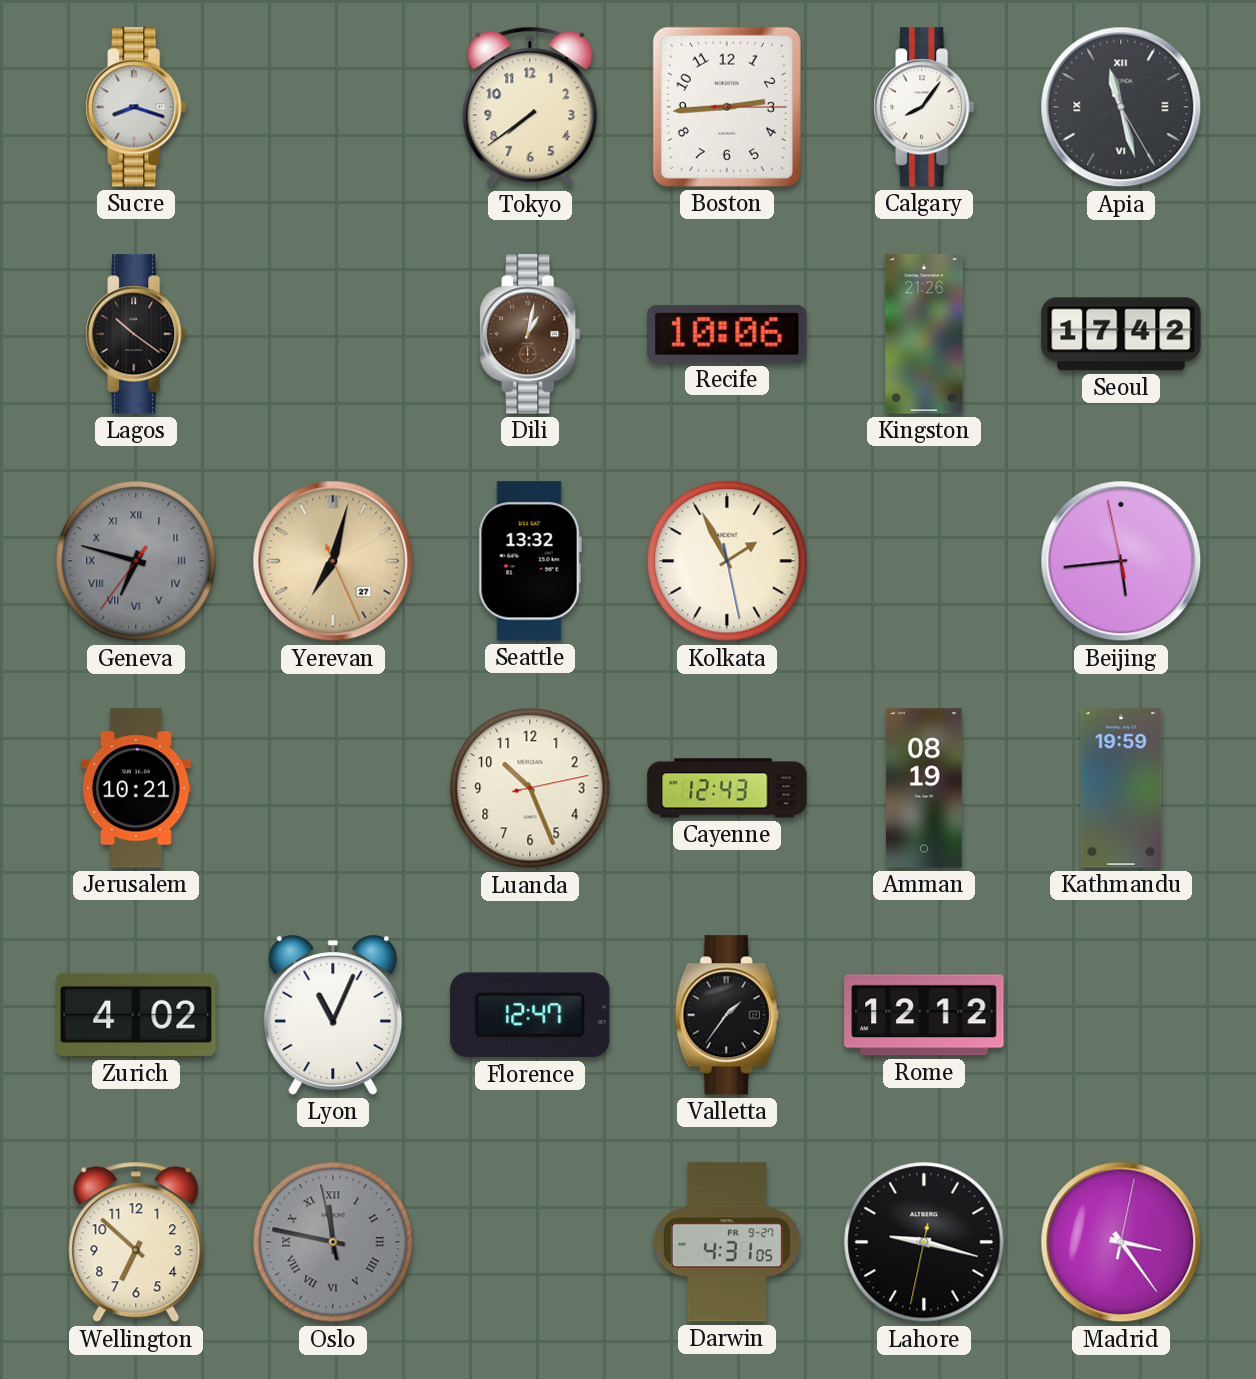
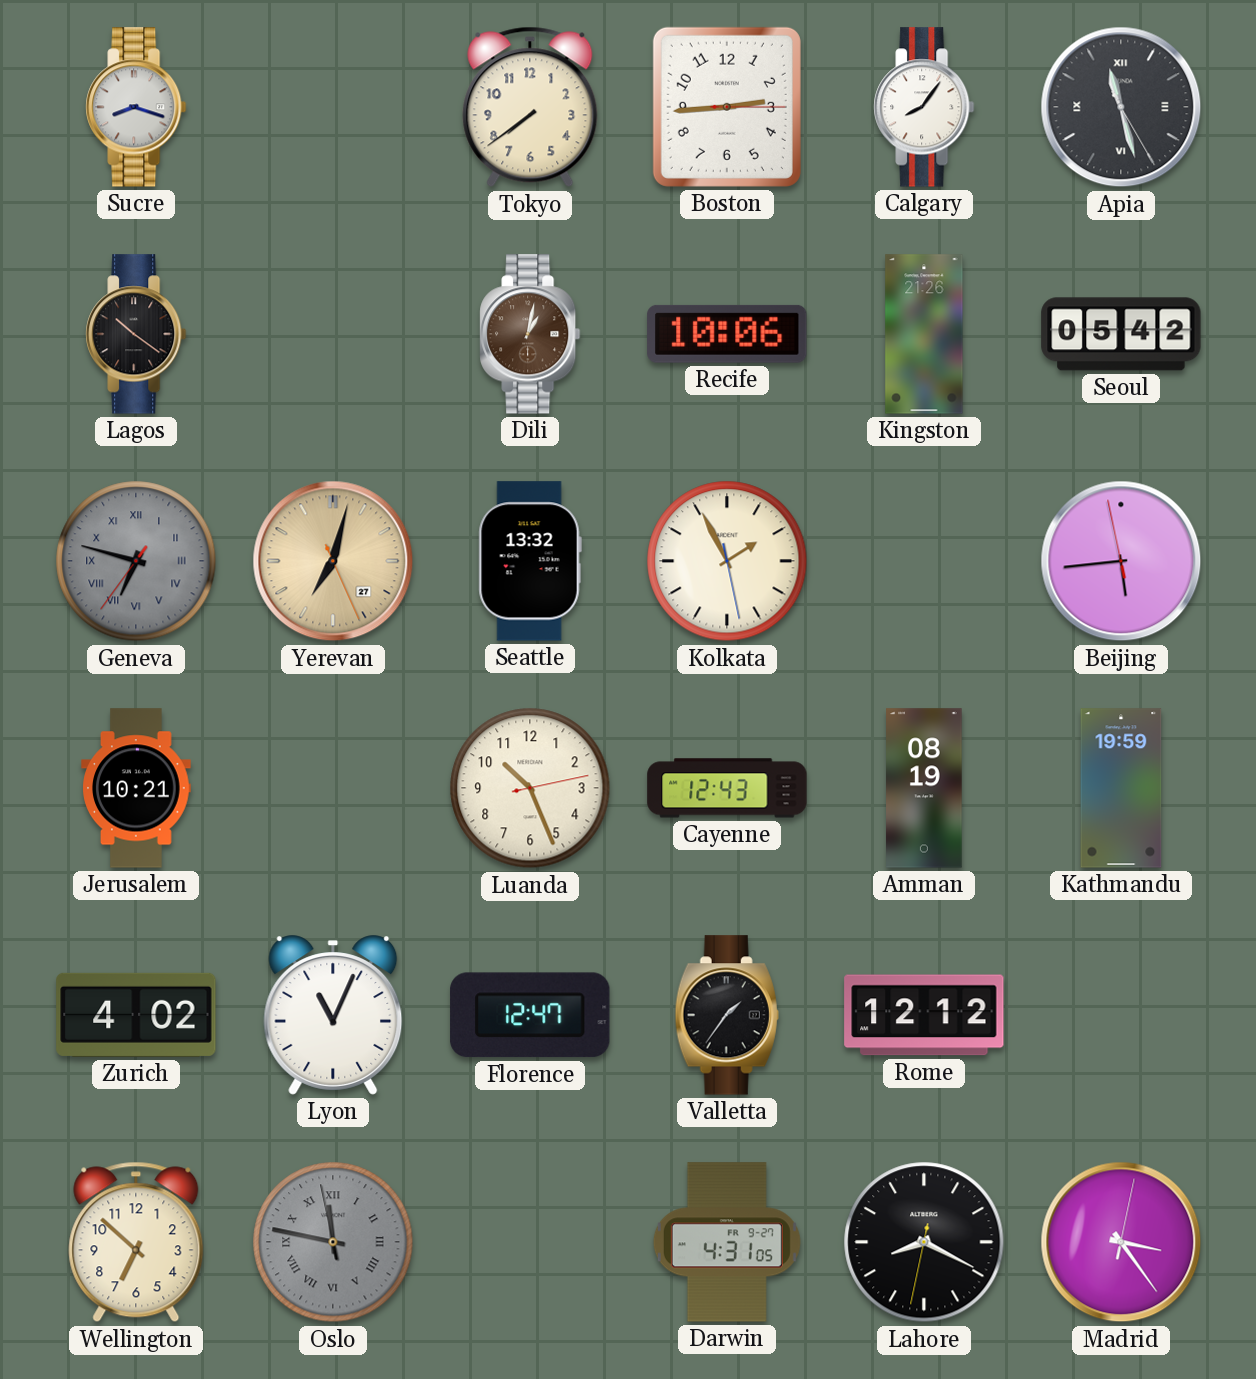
Seoul: 17:42 -> 05:42
Lahore: 9:17 -> 8:19
